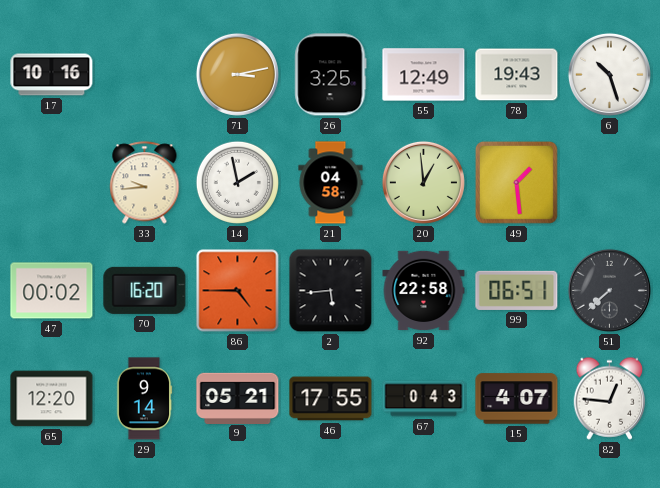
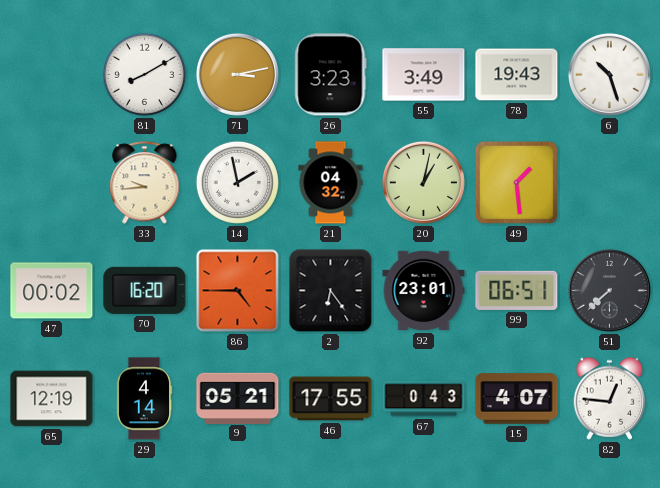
17: 10:16 -> none
81: none -> 8:10
26: 3:25 -> 3:23
55: 12:49 -> 3:49
21: 04:58 -> 04:32
20: 12:59 -> 1:02
2: 5:44 -> 6:24
92: 22:58 -> 23:01
65: 12:20 -> 12:19
29: 9:14 -> 4:14
